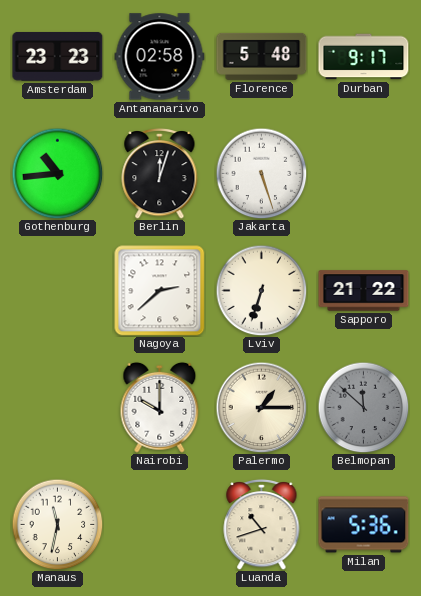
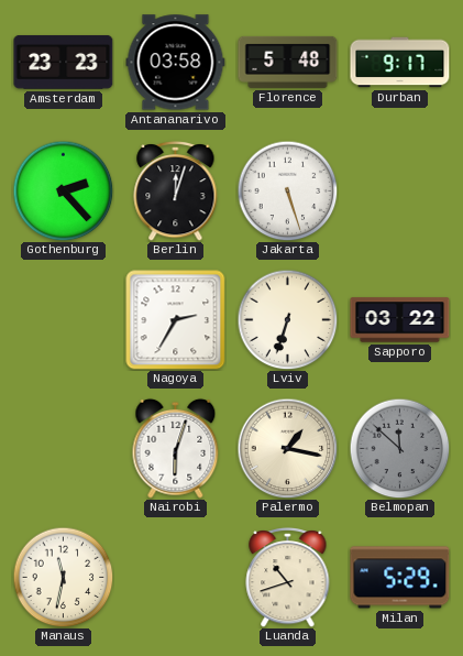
Antananarivo: 02:58 -> 03:58
Gothenburg: 10:44 -> 2:23
Nagoya: 2:38 -> 2:35
Sapporo: 21:22 -> 03:22
Nairobi: 10:00 -> 6:03
Palermo: 1:15 -> 1:17
Milan: 5:36 -> 5:29
